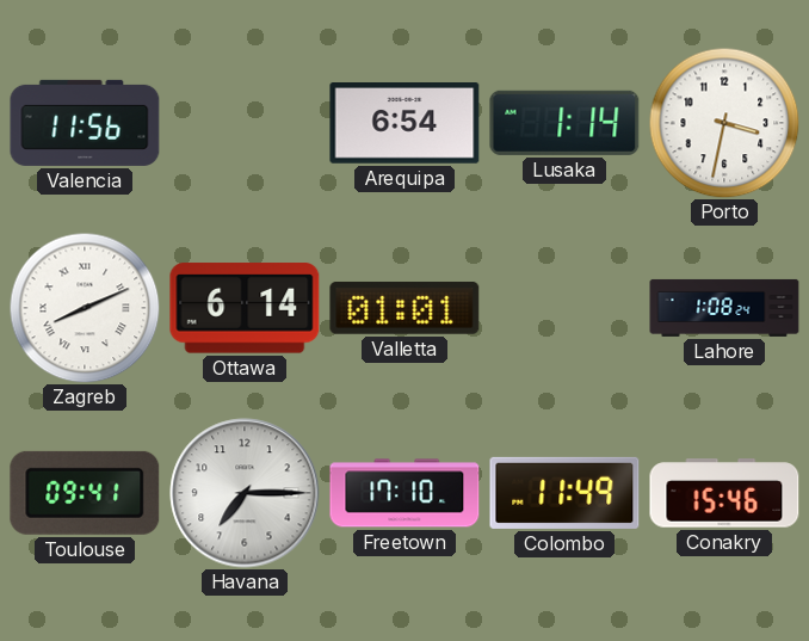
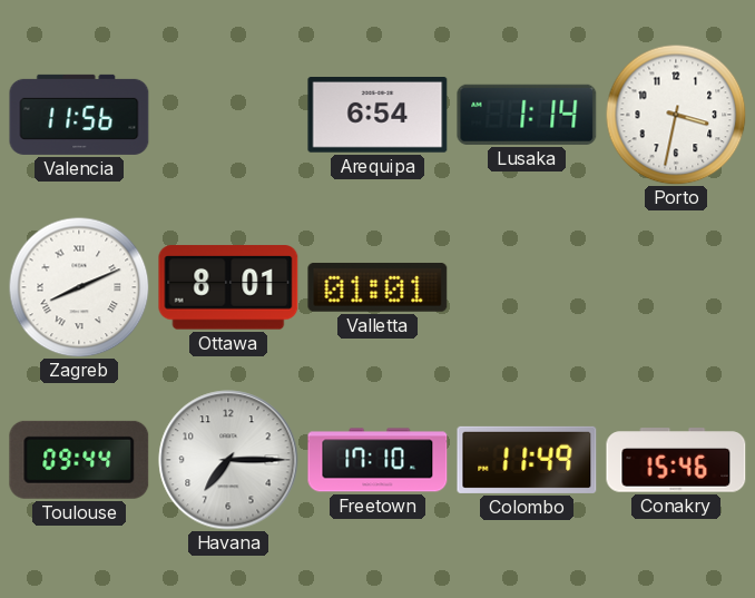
Ottawa: 6:14 -> 8:01
Lahore: 1:08 -> none
Toulouse: 09:41 -> 09:44
